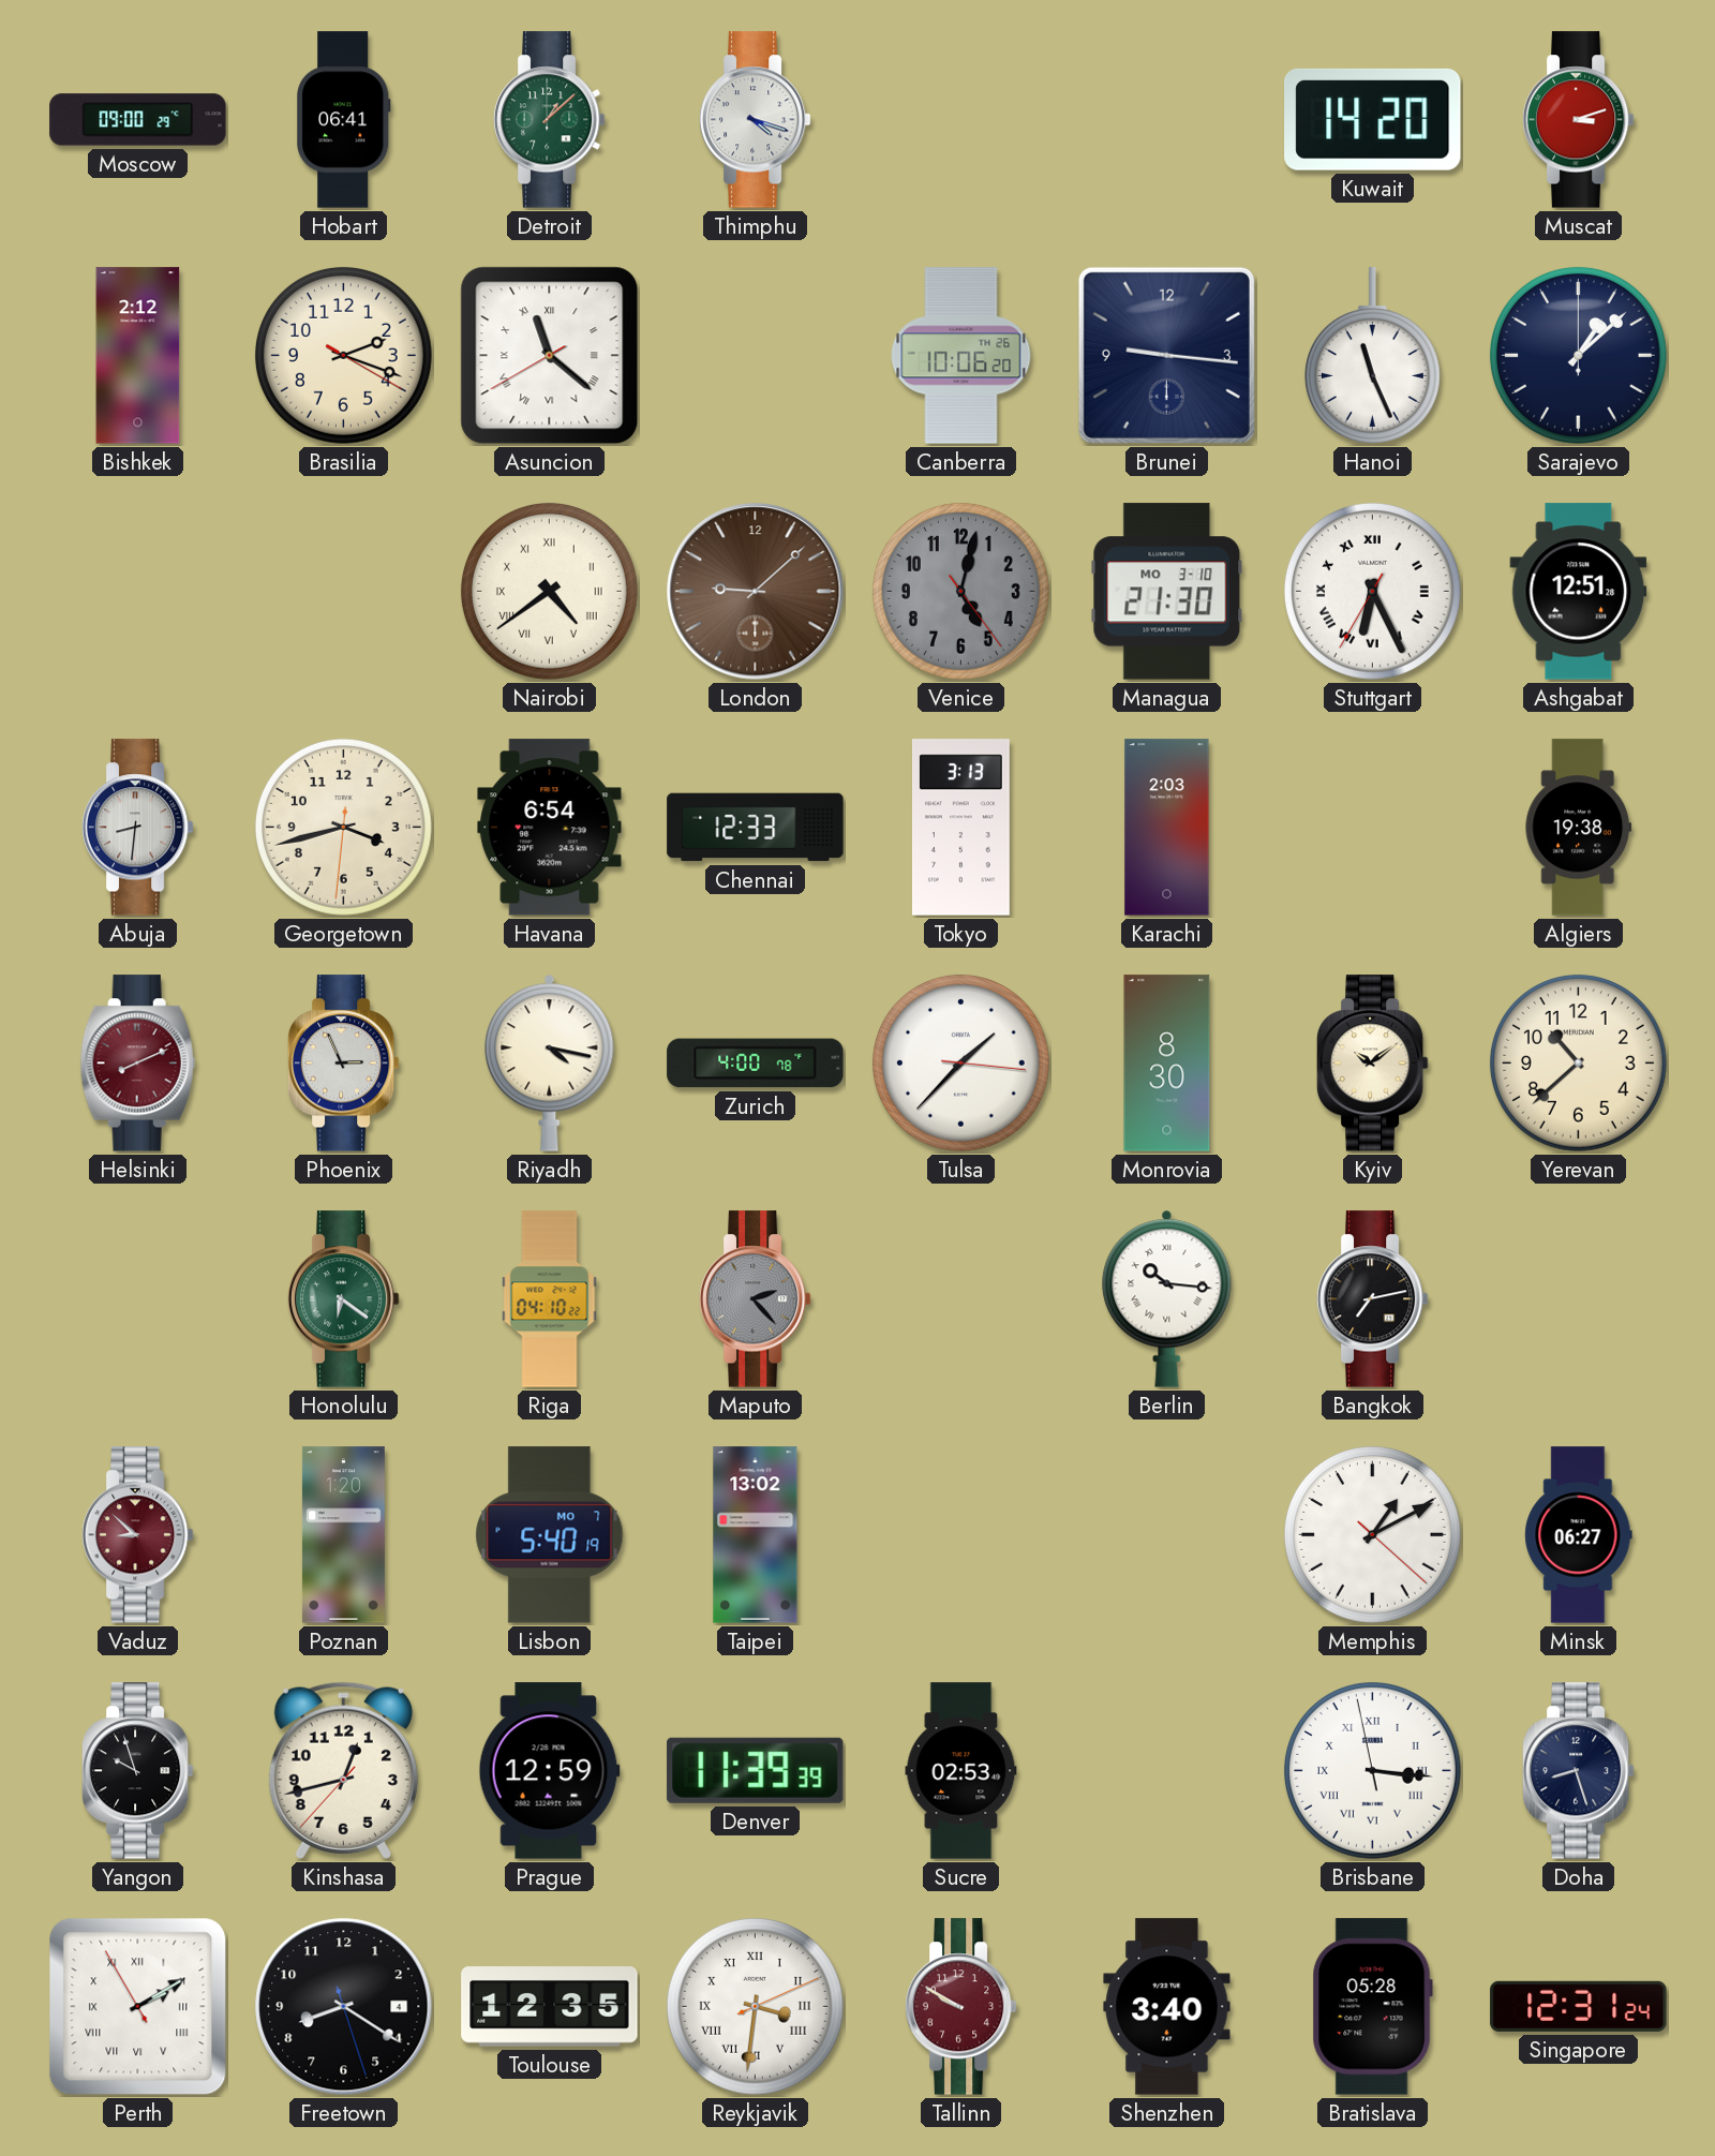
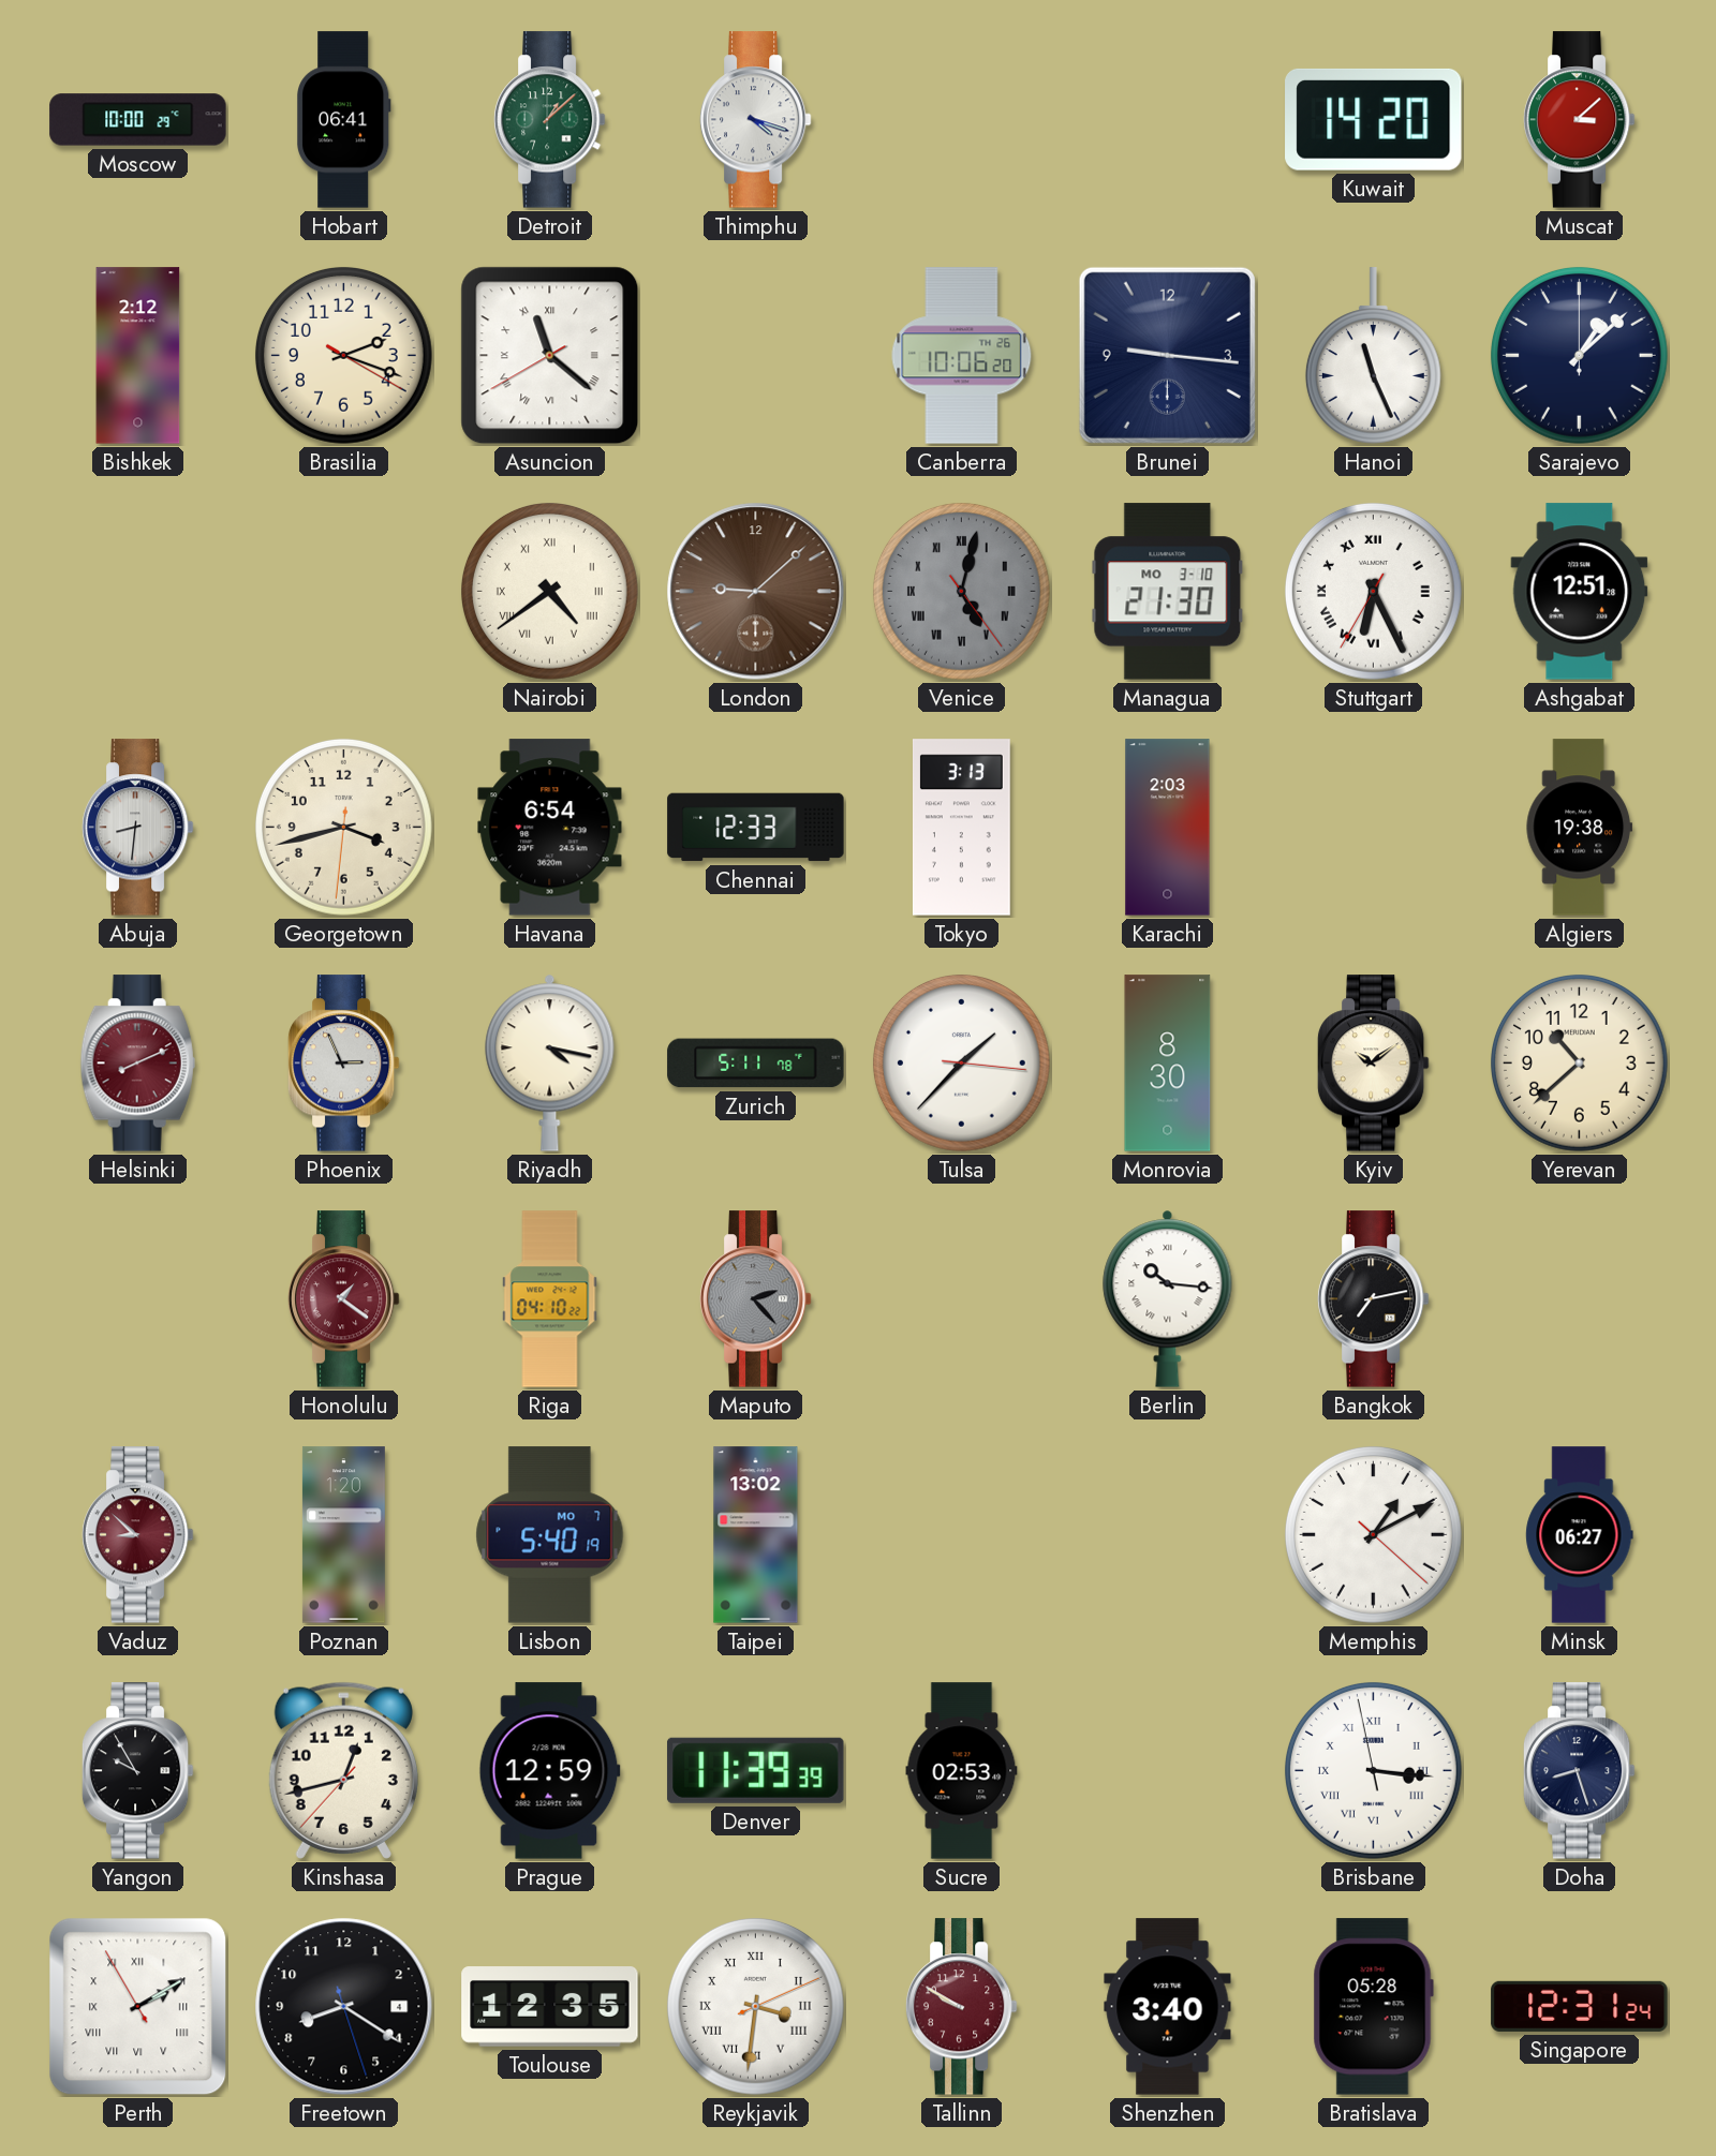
Moscow: 09:00 -> 10:00
Muscat: 3:12 -> 3:08
Venice numerals: Arabic -> Roman
Zurich: 4:00 -> 5:11
Honolulu: 6:21 -> 1:21
Honolulu dial: green -> burgundy
Yangon: 9:57 -> 9:55
